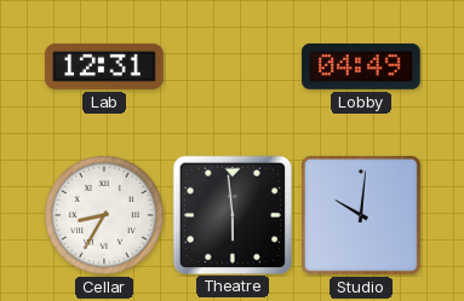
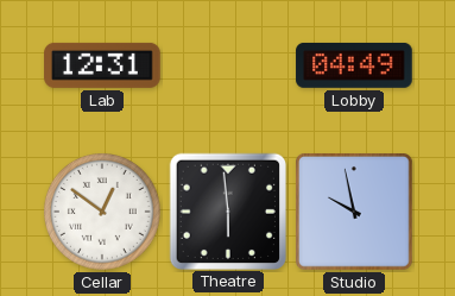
Cellar: 8:35 -> 12:51
Studio: 10:01 -> 9:58
